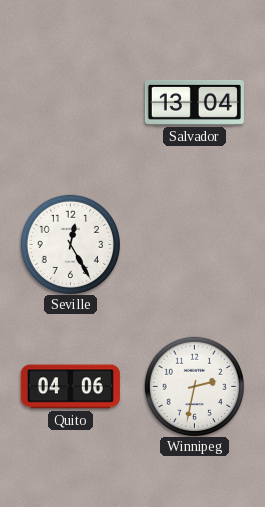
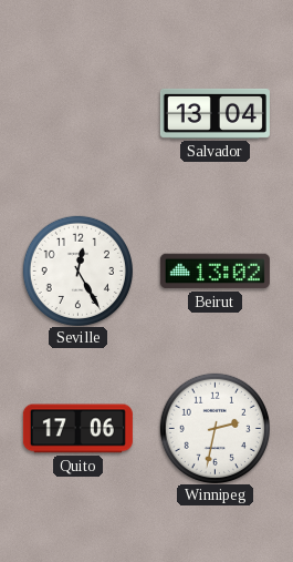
Beirut: none -> 13:02
Quito: 04:06 -> 17:06
